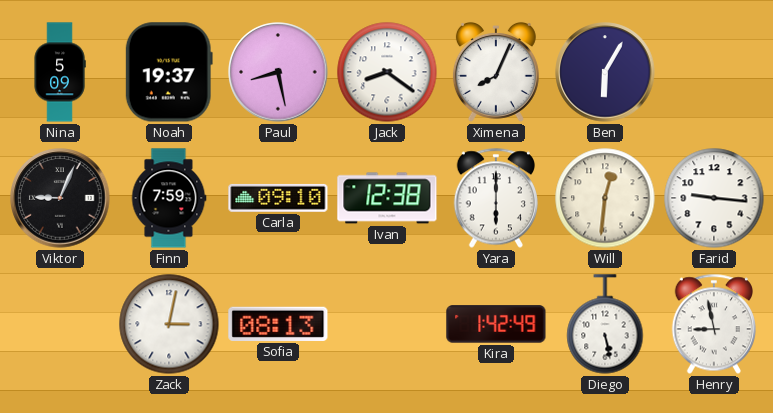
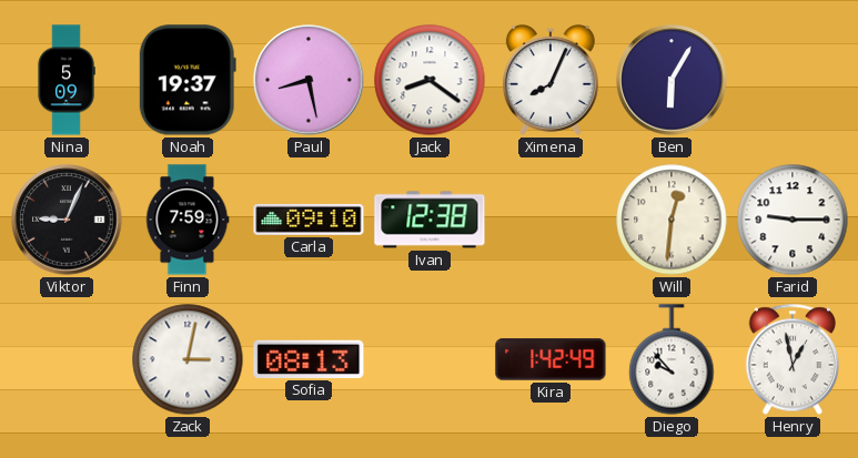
Yara: 6:00 -> none
Farid: 9:16 -> 9:15
Diego: 5:28 -> 9:53
Henry: 8:58 -> 12:58
